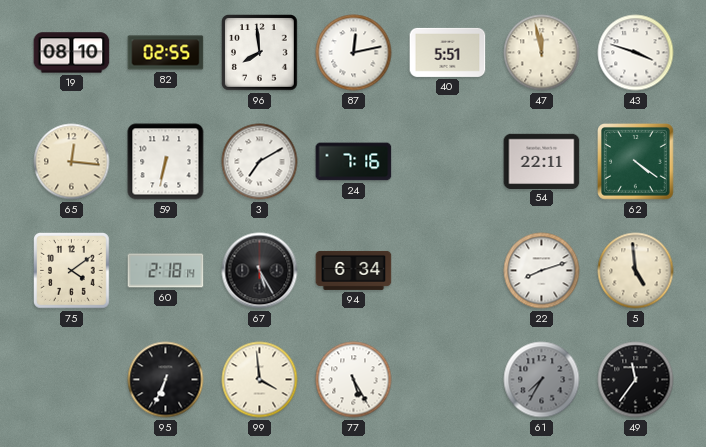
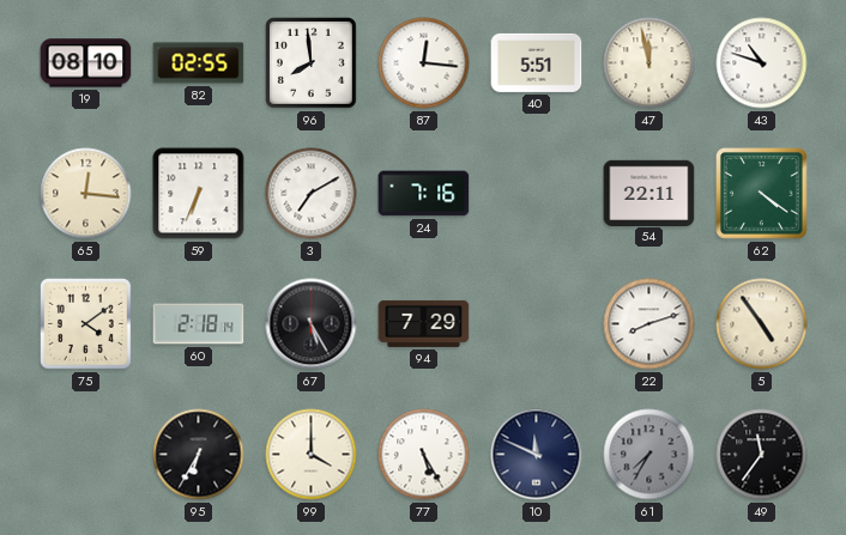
87: 12:13 -> 12:16
43: 3:48 -> 10:48
59: 6:32 -> 6:34
94: 6:34 -> 7:29
5: 4:59 -> 4:54
95: 6:34 -> 6:35
99: 3:59 -> 4:00
10: none -> 11:49
